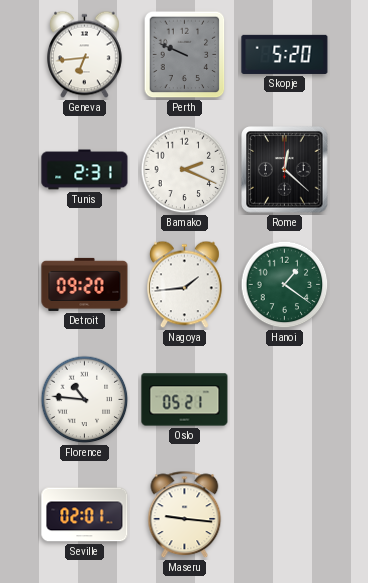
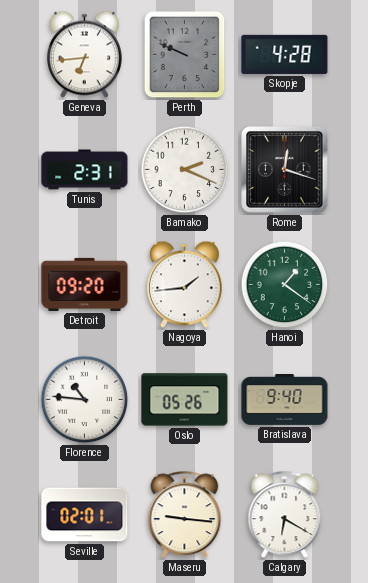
Skopje: 5:20 -> 4:28
Rome: 12:22 -> 12:18
Oslo: 05:21 -> 05:26
Bratislava: none -> 9:40
Calgary: none -> 6:20
